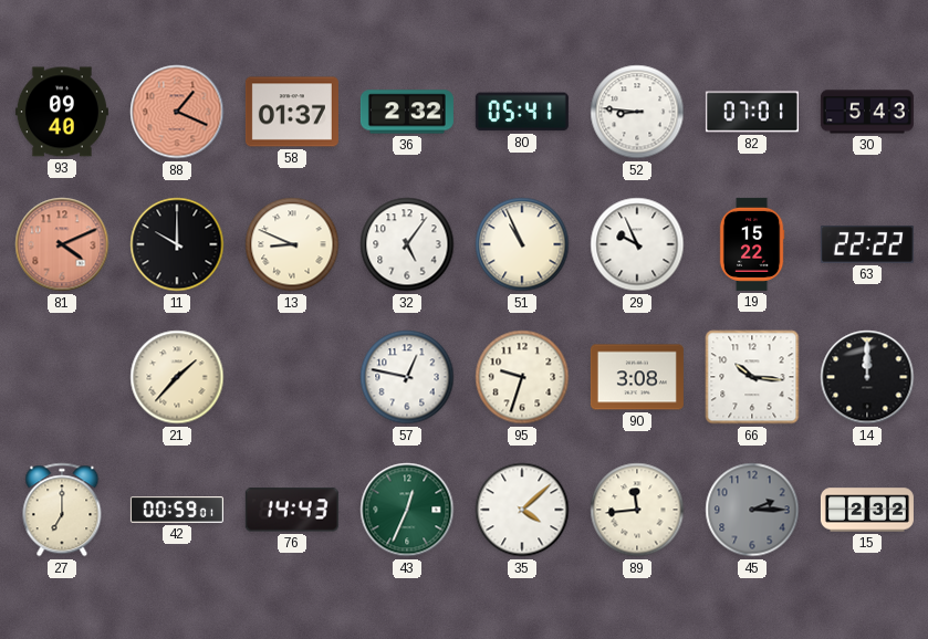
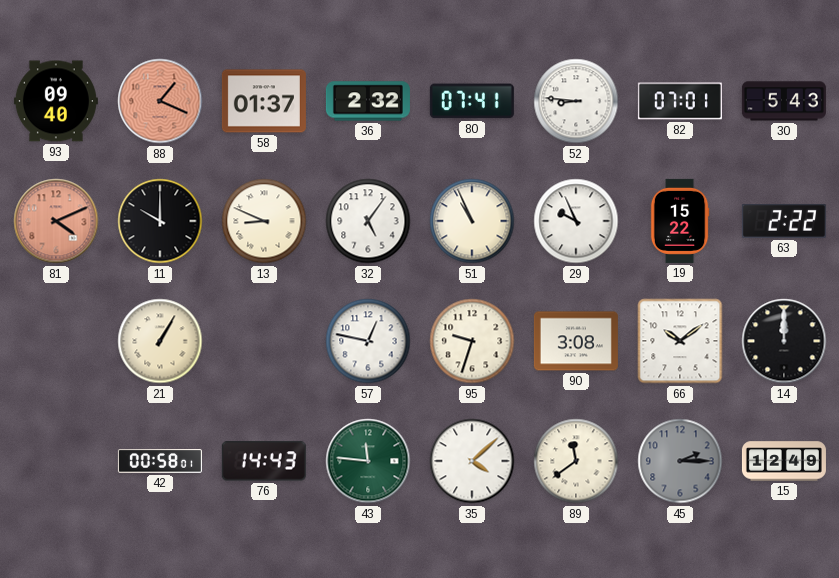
80: 05:41 -> 07:41
63: 22:22 -> 2:22
21: 1:37 -> 1:05
66: 10:16 -> 10:09
27: 7:00 -> none
42: 00:59 -> 00:58
43: 12:34 -> 11:46
89: 11:44 -> 11:39
15: 2:32 -> 12:49
